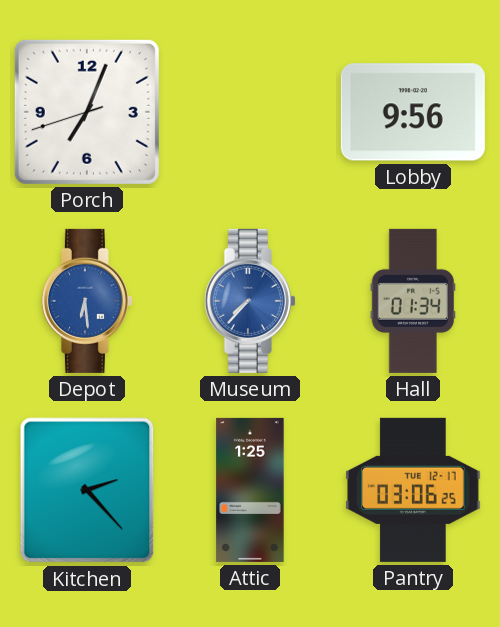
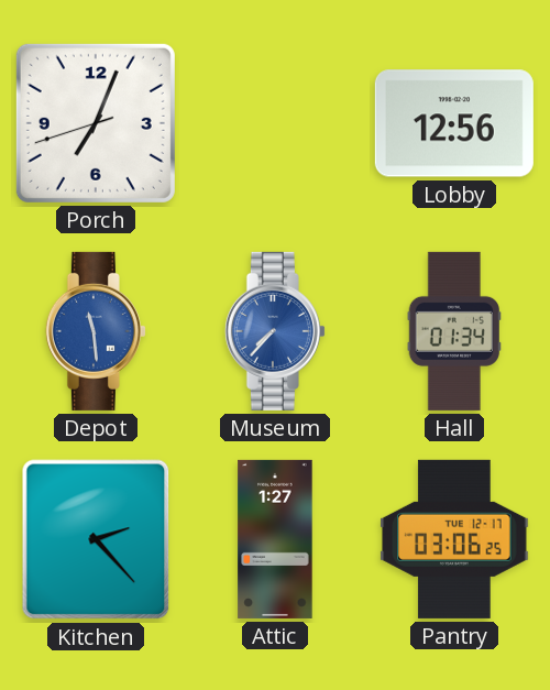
Lobby: 9:56 -> 12:56
Depot: 6:29 -> 11:29
Attic: 1:25 -> 1:27
